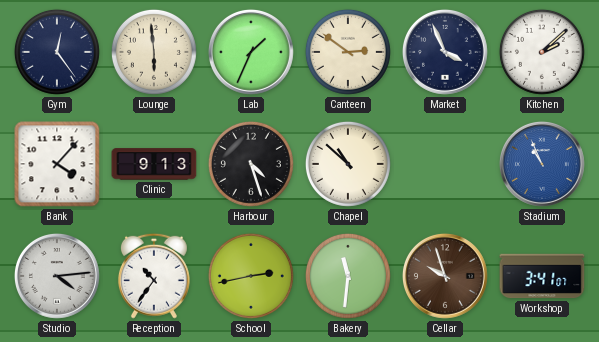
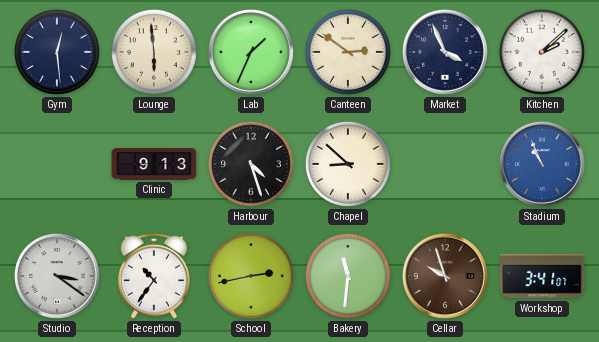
Gym: 12:24 -> 12:29
Bank: 4:07 -> none
Chapel: 10:52 -> 8:52
Studio: 4:14 -> 3:21
